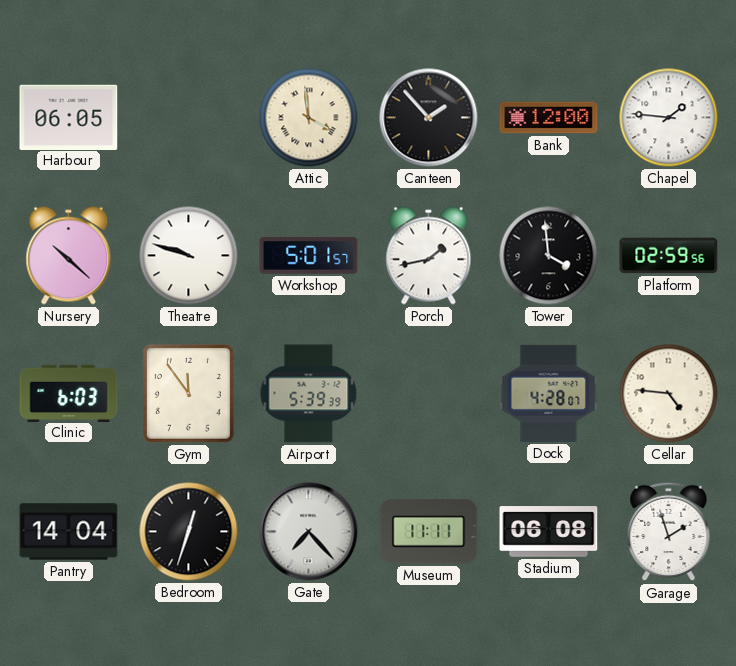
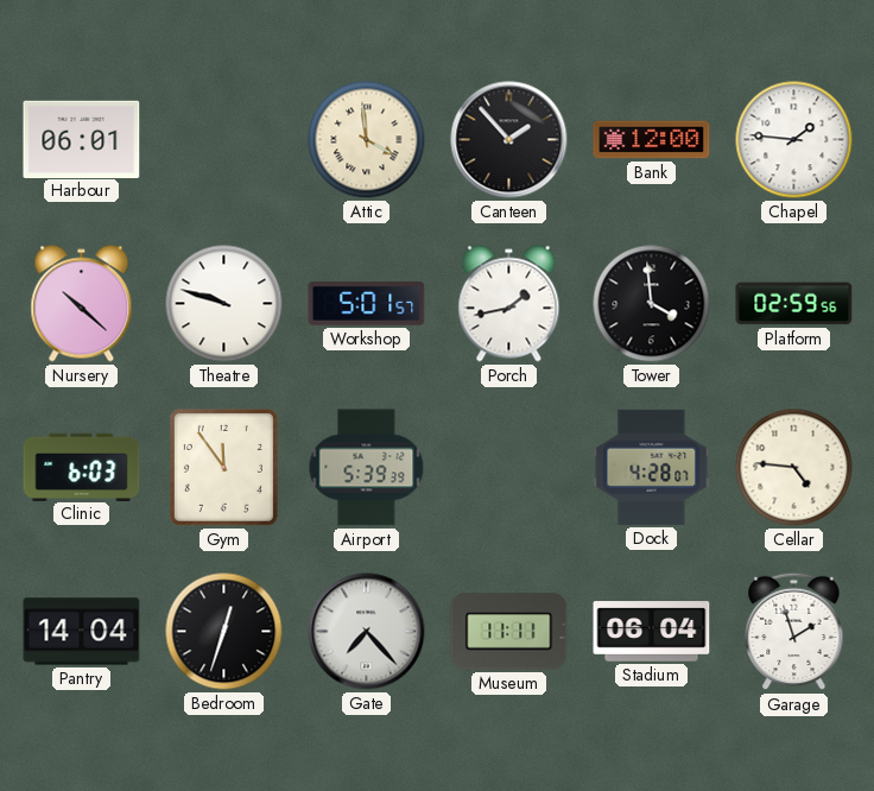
Harbour: 06:05 -> 06:01
Stadium: 06:08 -> 06:04
